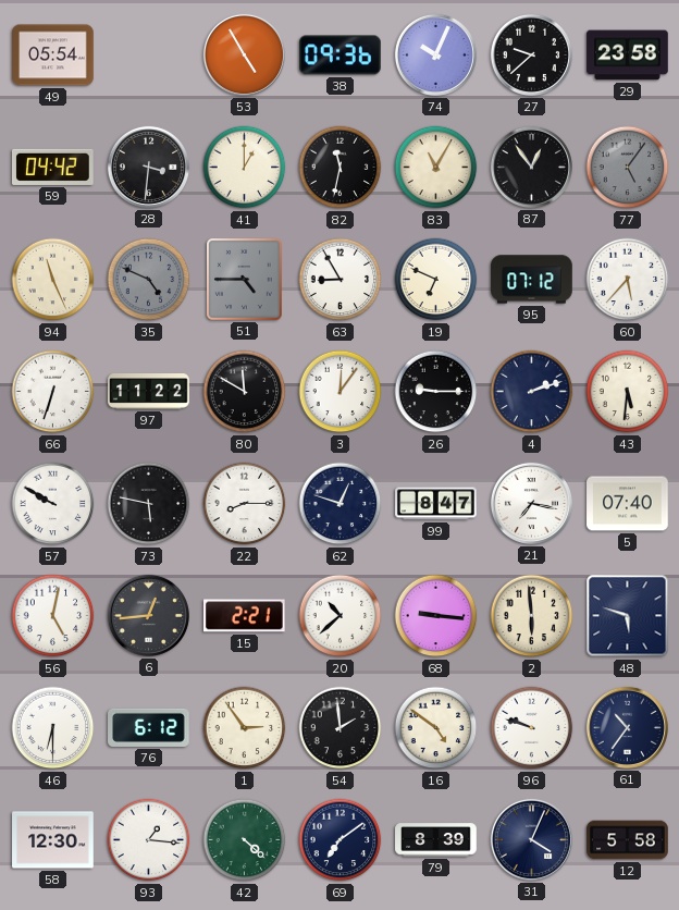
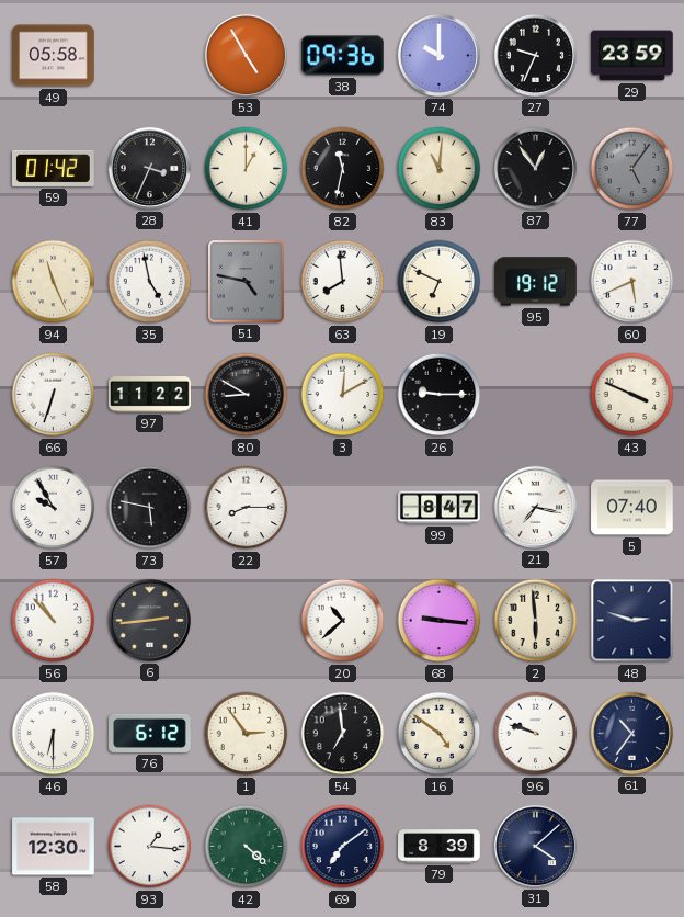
49: 05:54 -> 05:58
74: 10:04 -> 10:00
27: 9:38 -> 9:34
29: 23:58 -> 23:59
59: 04:42 -> 01:42
28: 3:31 -> 3:34
83: 11:05 -> 11:01
35: 4:49 -> 4:58
35 dial: grey -> white
51: 4:45 -> 4:47
63: 8:55 -> 7:59
95: 07:12 -> 19:12
60: 5:37 -> 5:41
80: 11:50 -> 8:50
3: 12:06 -> 12:10
4: 2:12 -> none
43: 5:31 -> 3:49
57: 9:50 -> 9:55
62: 12:48 -> none
56: 5:02 -> 10:53
6: 12:44 -> 2:44
15: 2:21 -> none
48: 5:48 -> 2:48
54: 1:59 -> 6:59
31: 4:04 -> 4:08
12: 5:58 -> none
